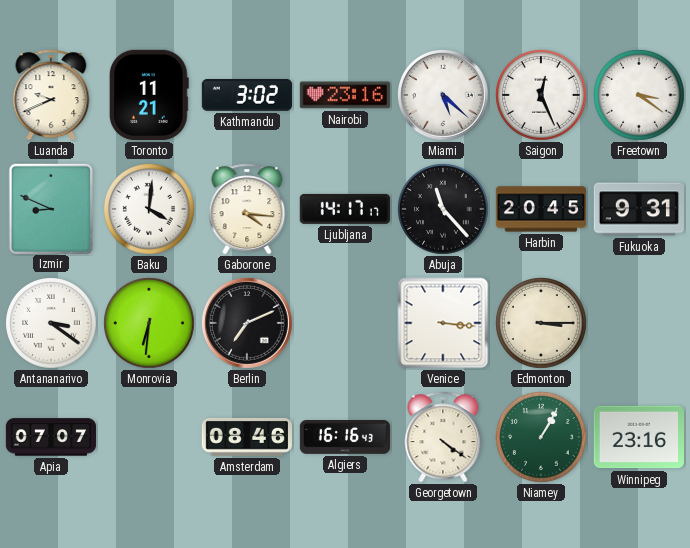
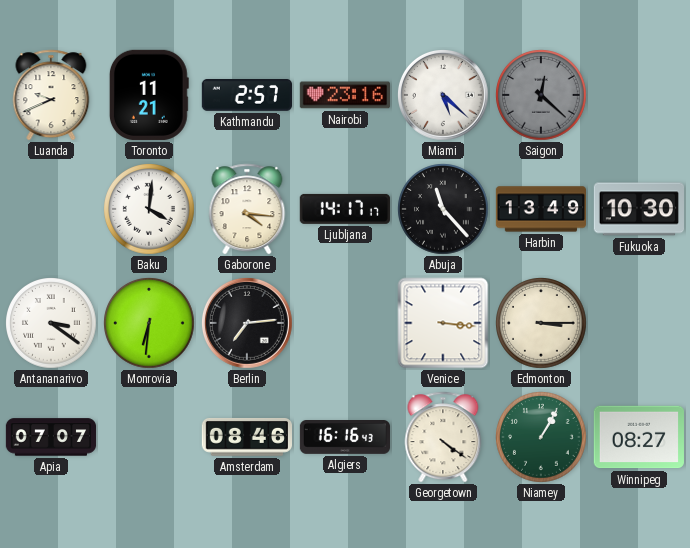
Kathmandu: 3:02 -> 2:57
Saigon: 12:26 -> 12:22
Saigon dial: white -> grey
Freetown: 3:21 -> none
Izmir: 8:49 -> none
Harbin: 20:45 -> 13:49
Fukuoka: 9:31 -> 10:30
Berlin: 7:11 -> 7:14
Winnipeg: 23:16 -> 08:27
